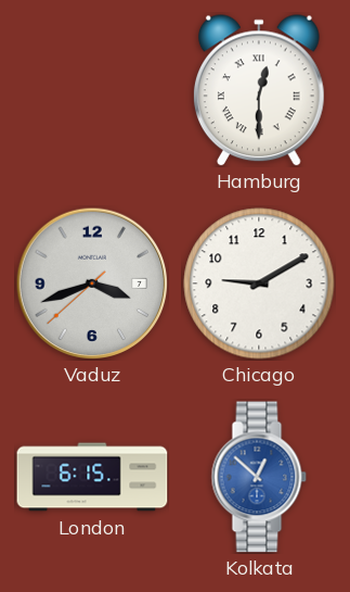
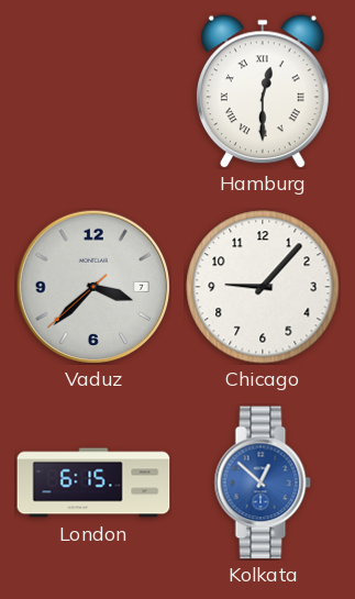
Vaduz: 3:41 -> 3:37
Chicago: 9:10 -> 9:07
